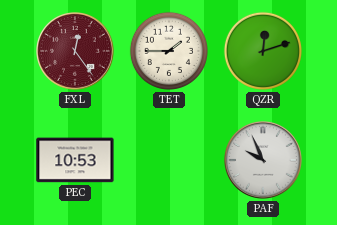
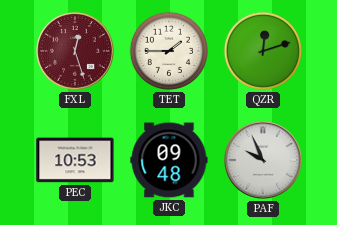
FXL: 12:24 -> 12:27
JKC: none -> 09:48
